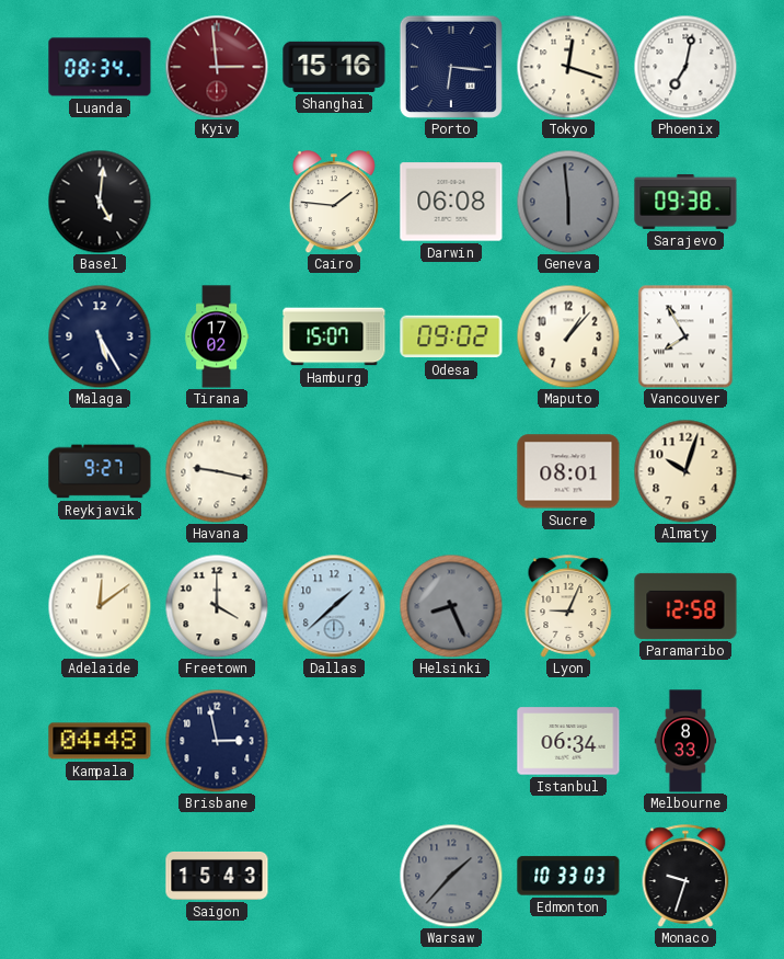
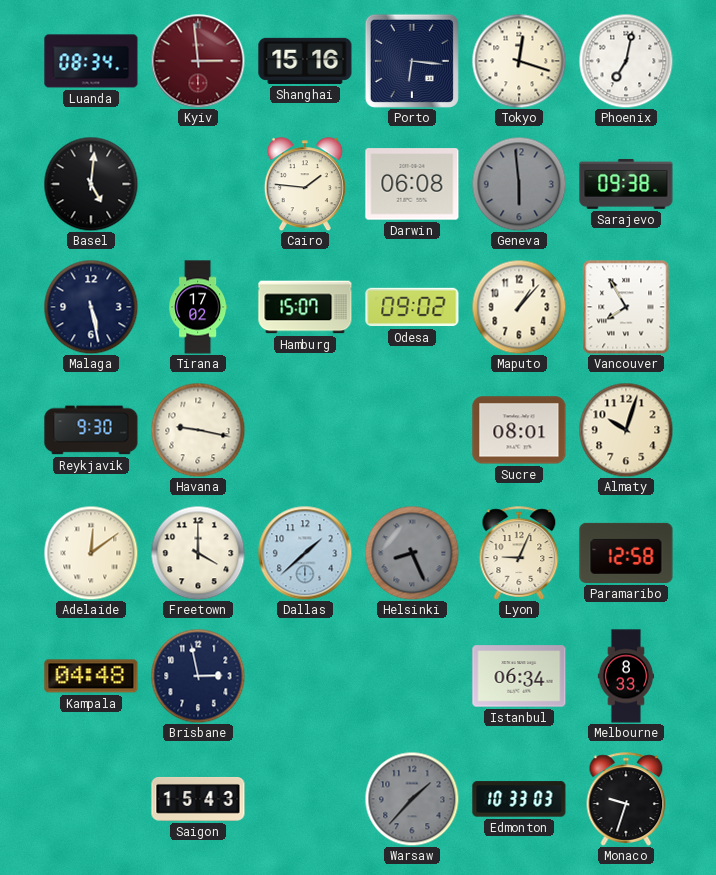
Malaga: 5:25 -> 5:28
Reykjavik: 9:27 -> 9:30
